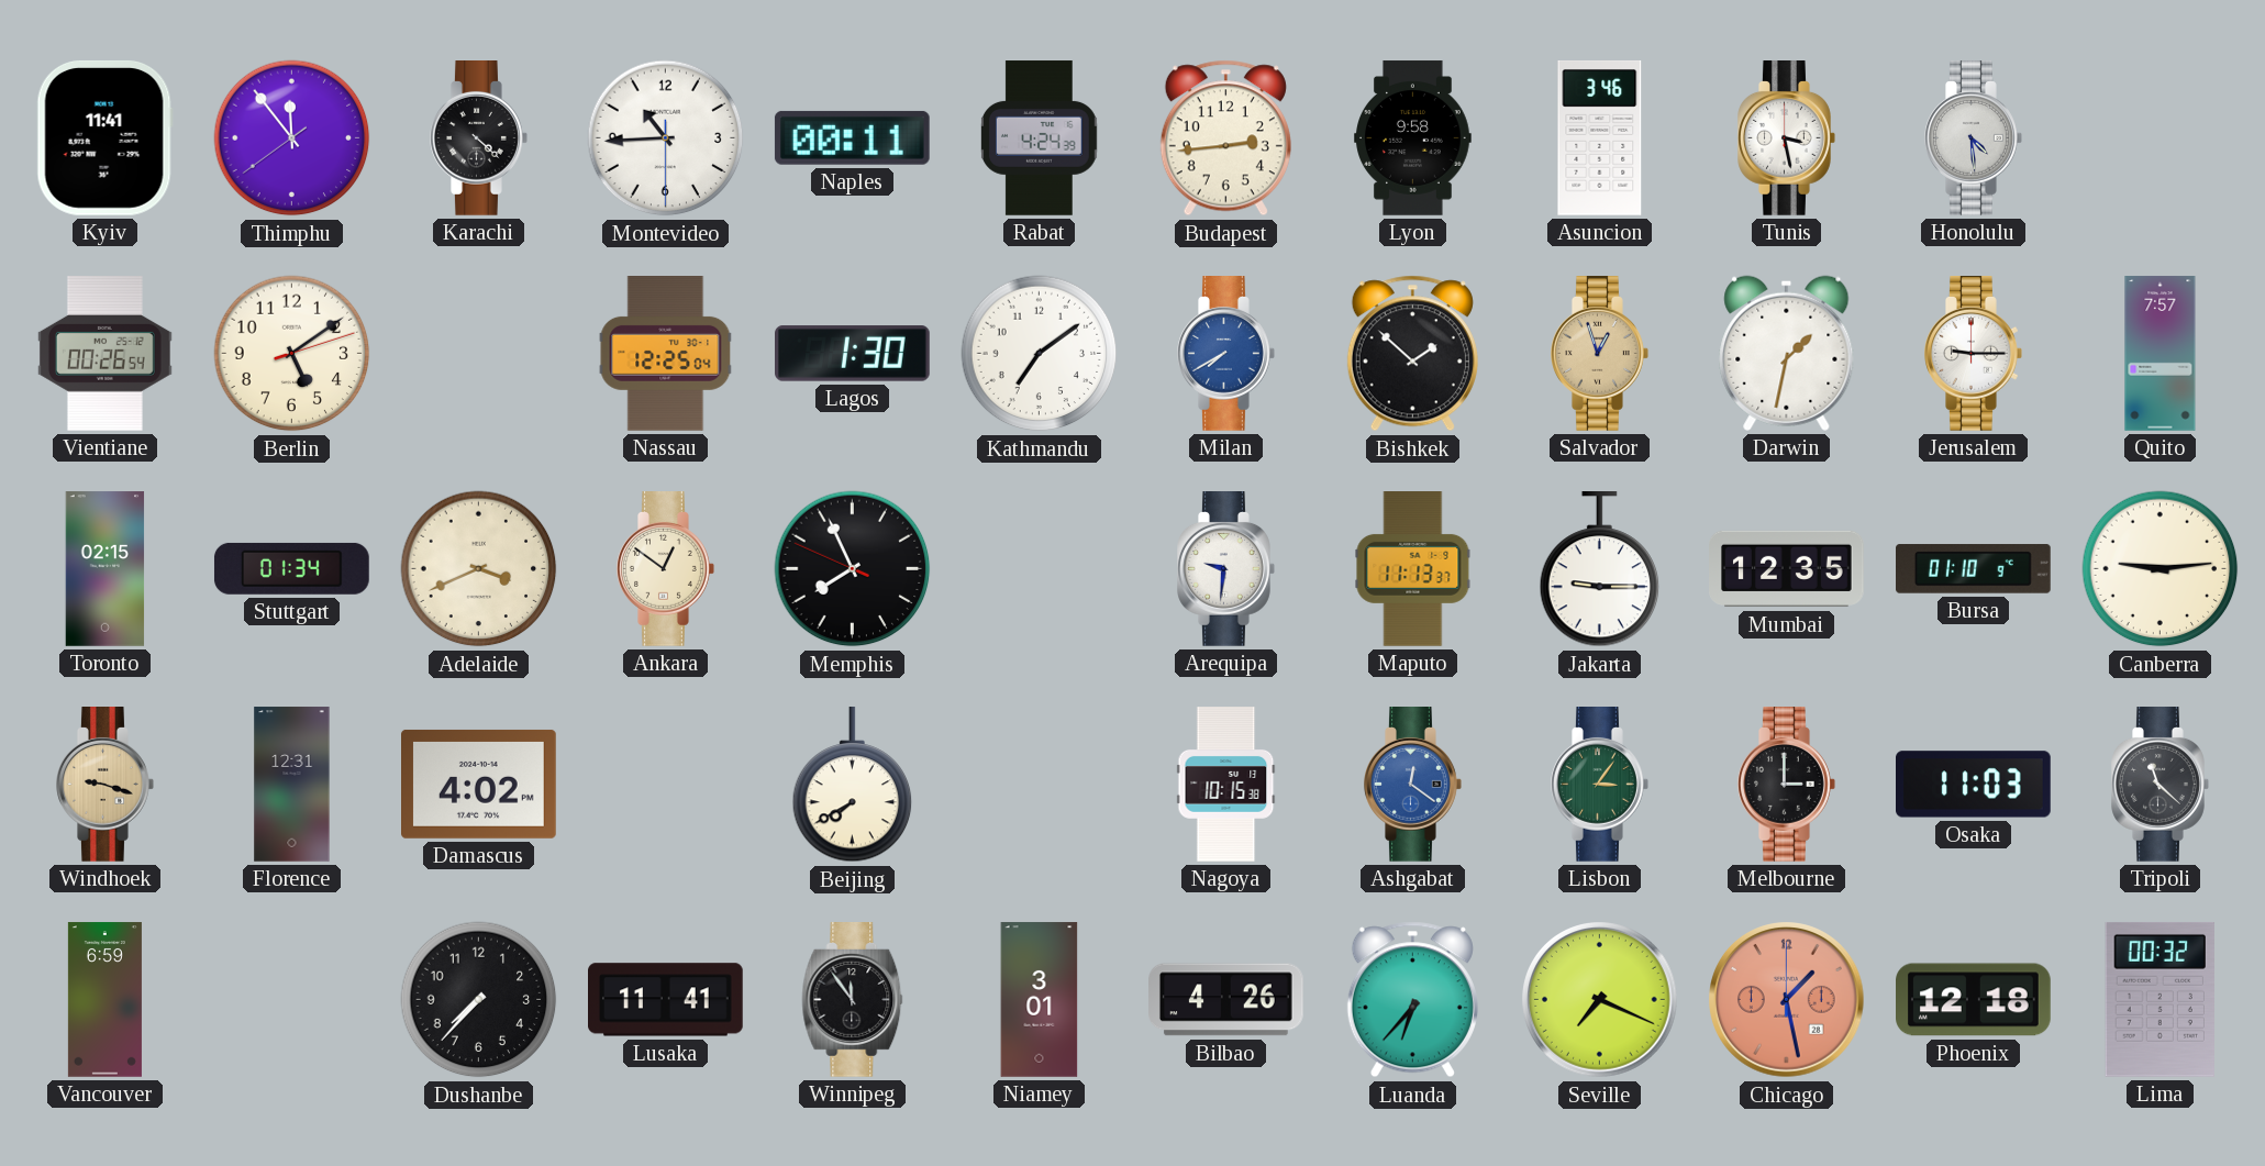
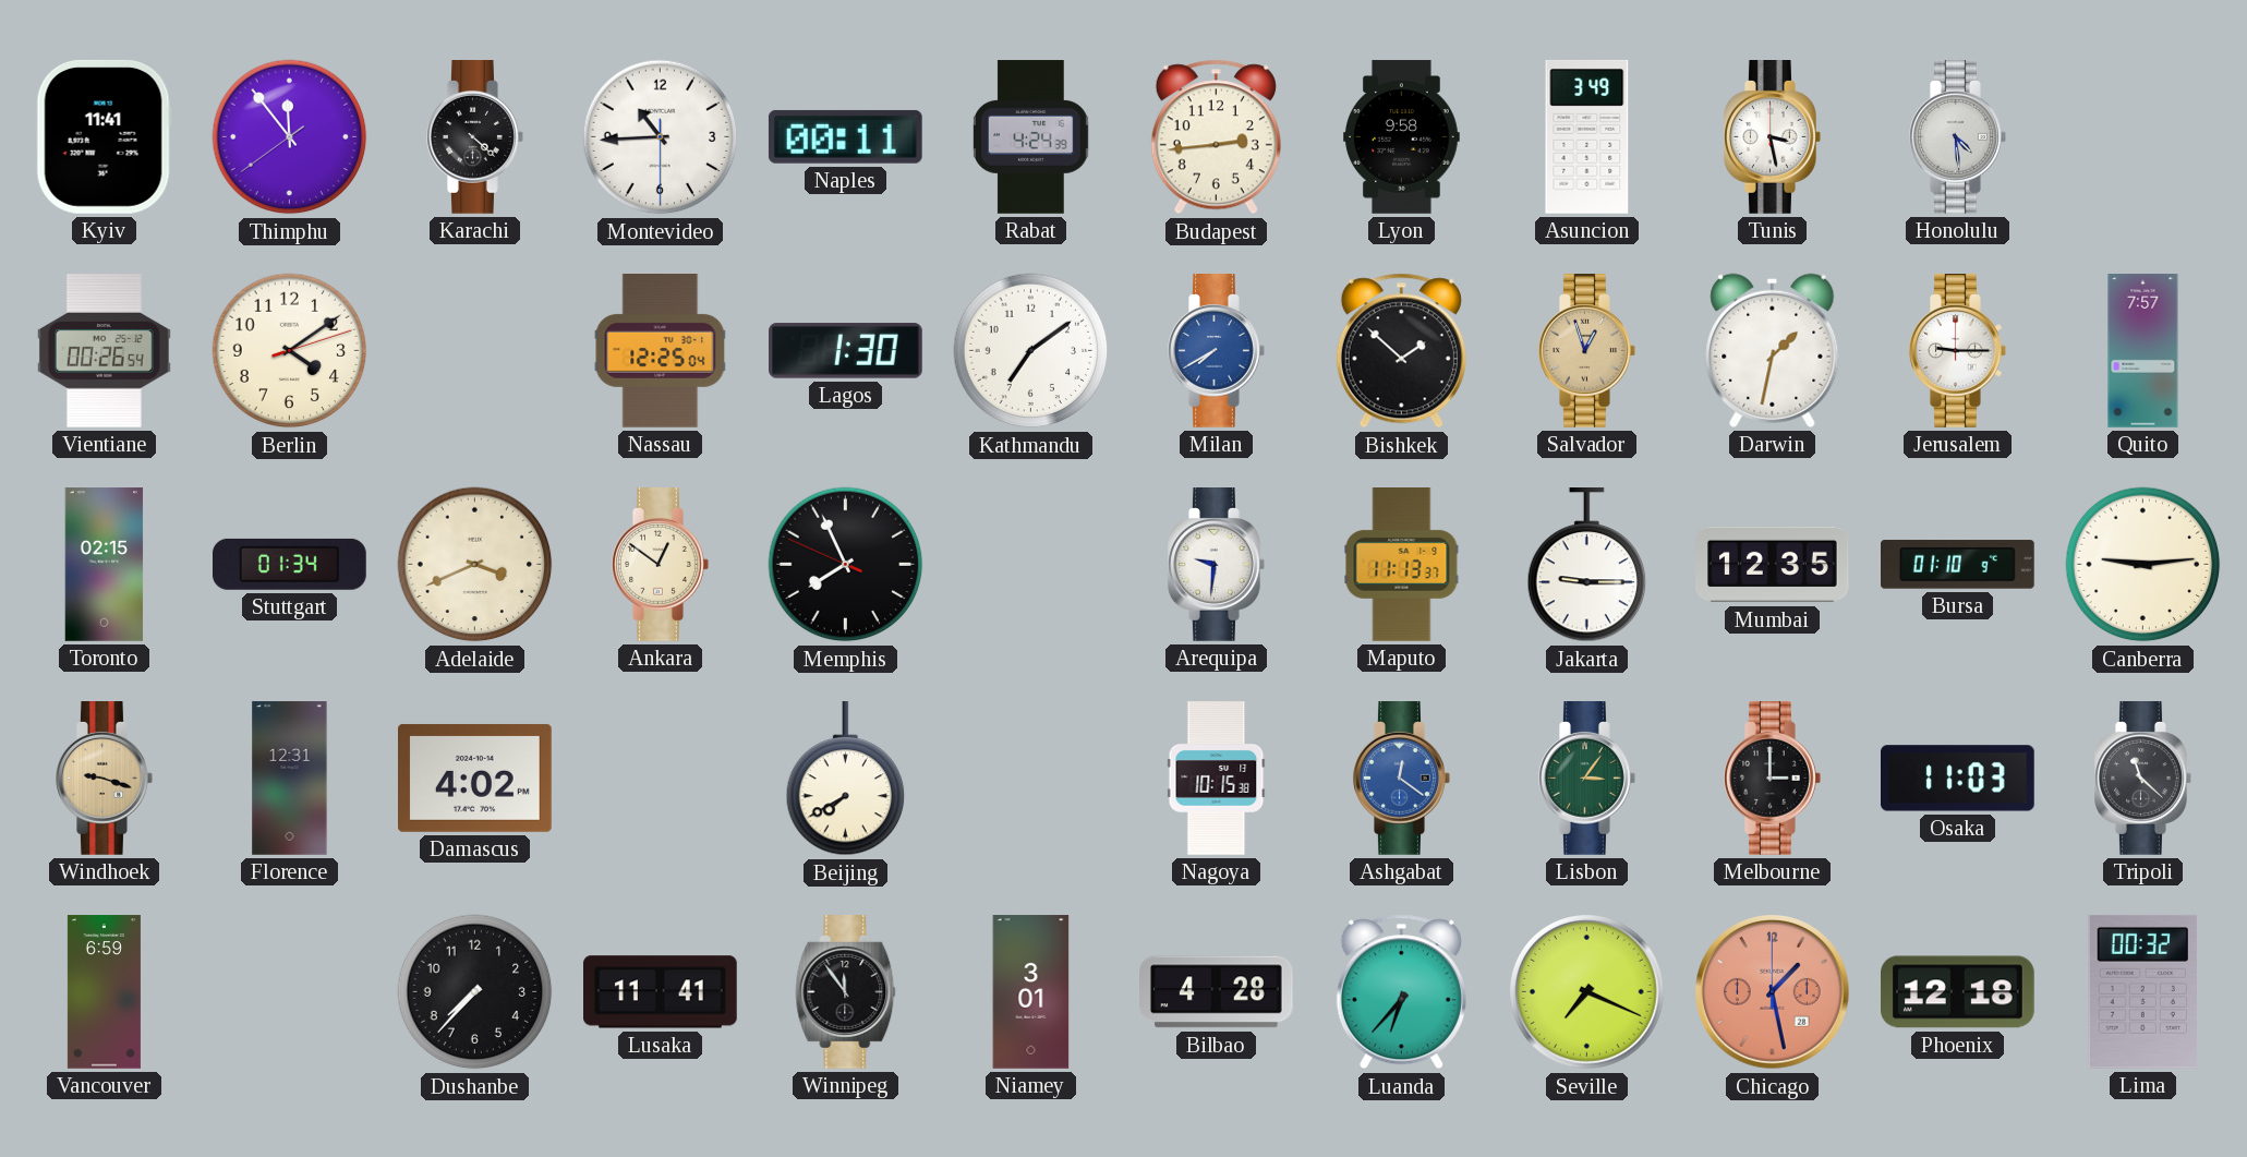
Asuncion: 3:46 -> 3:49
Berlin: 5:09 -> 4:09
Bilbao: 4:26 -> 4:28
